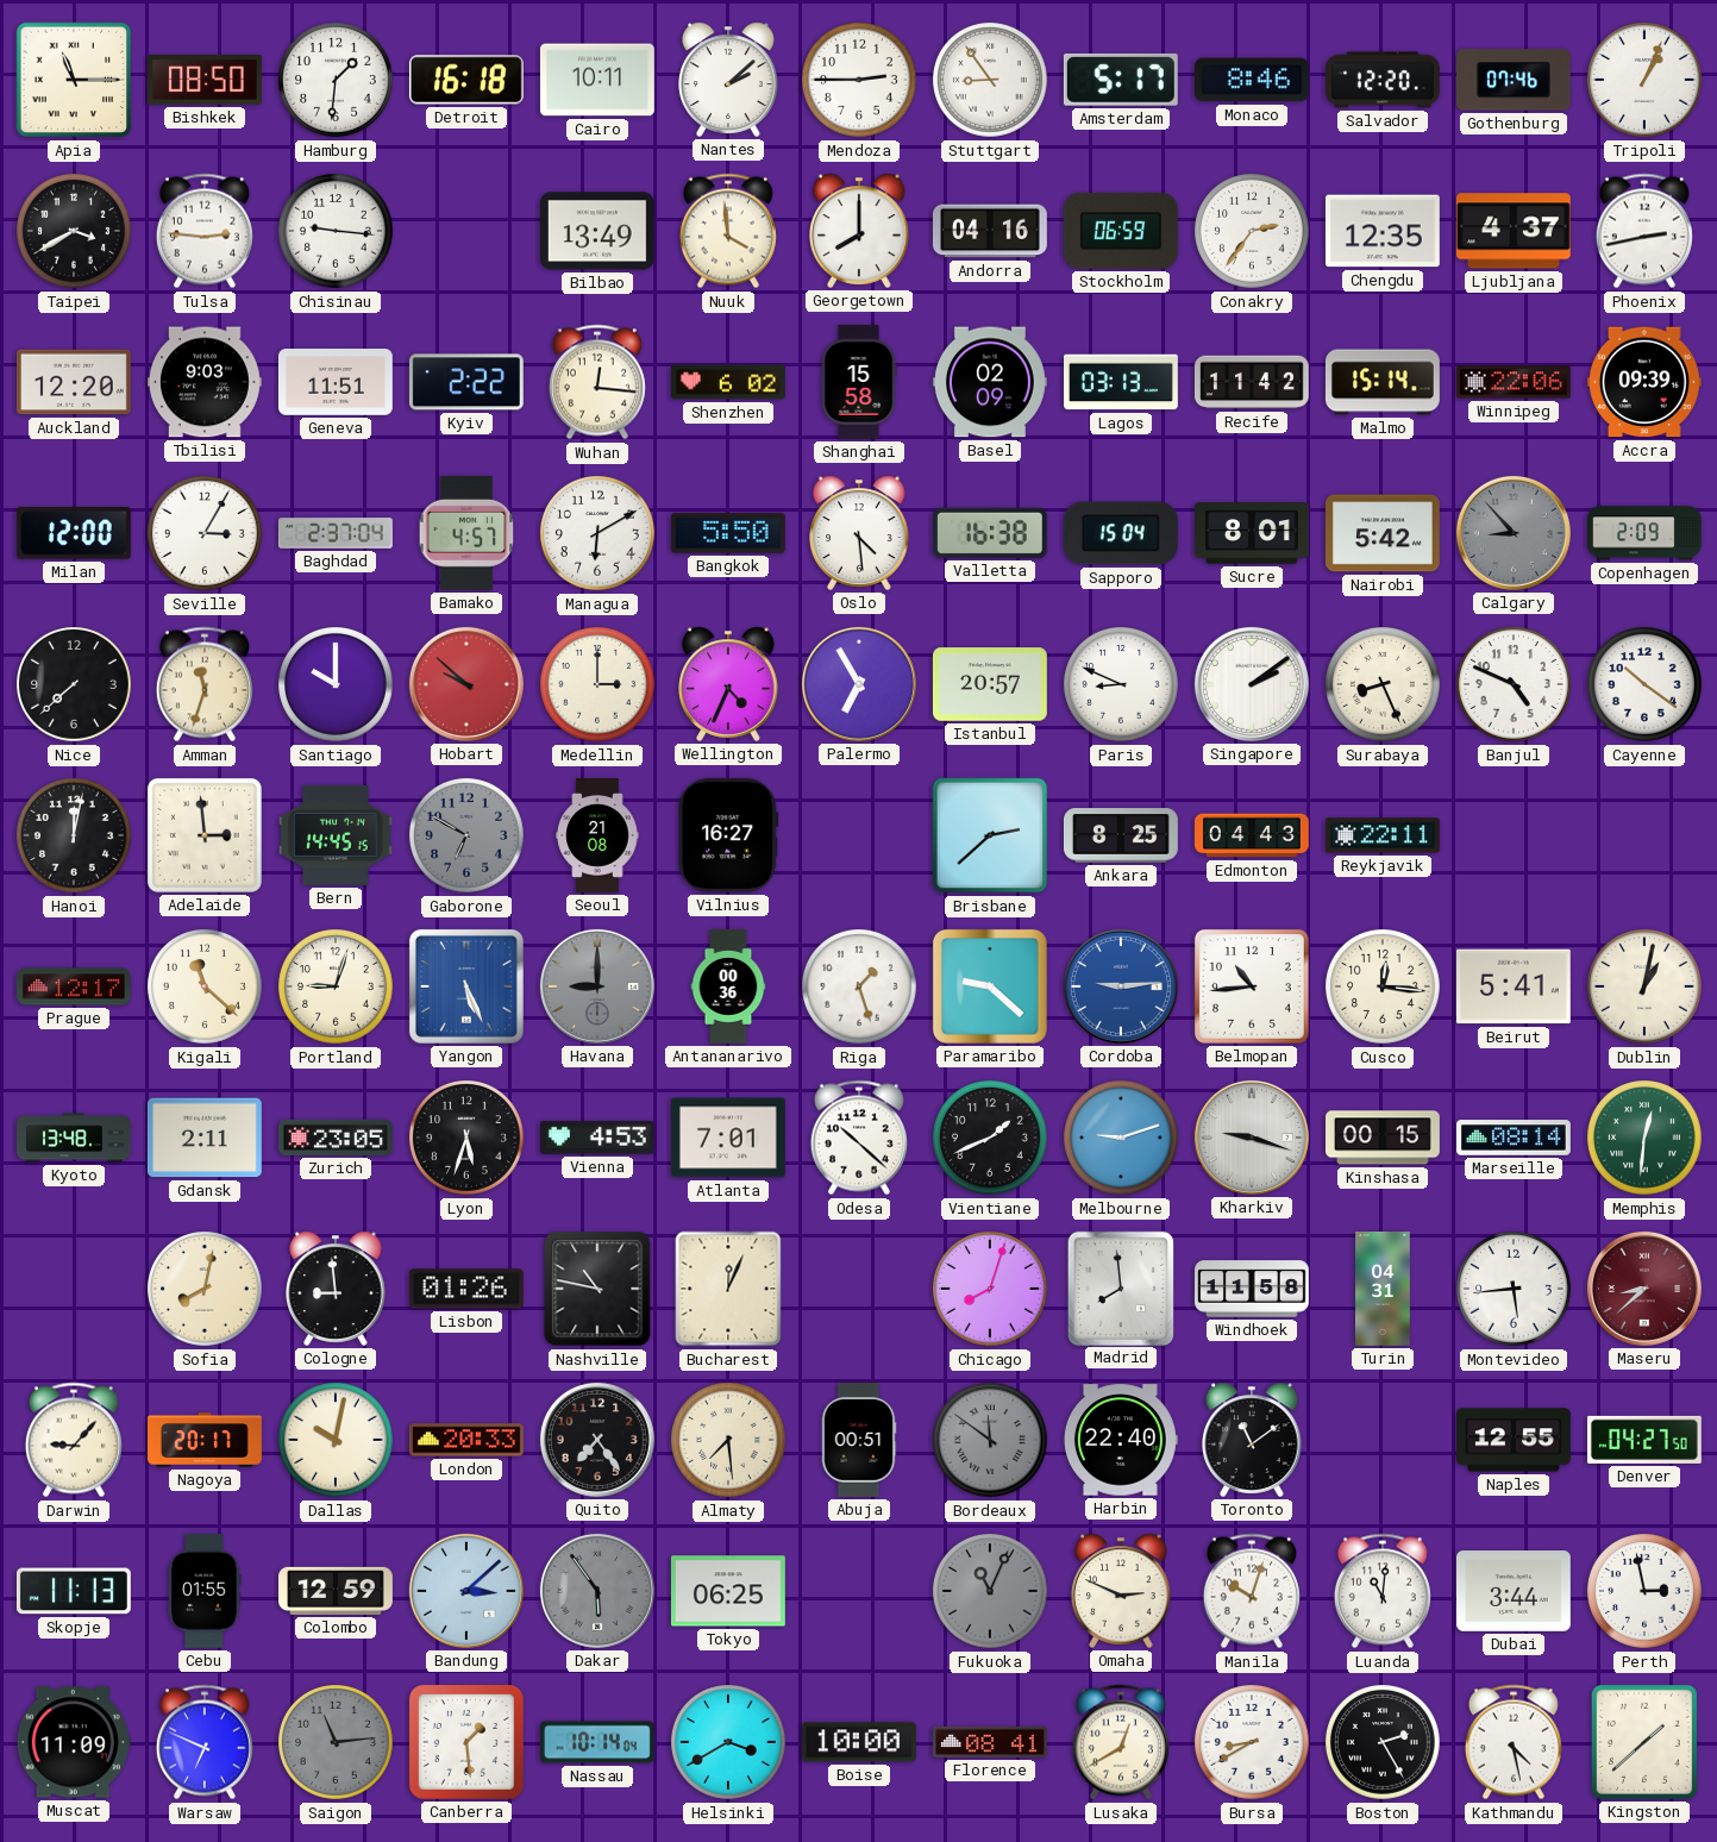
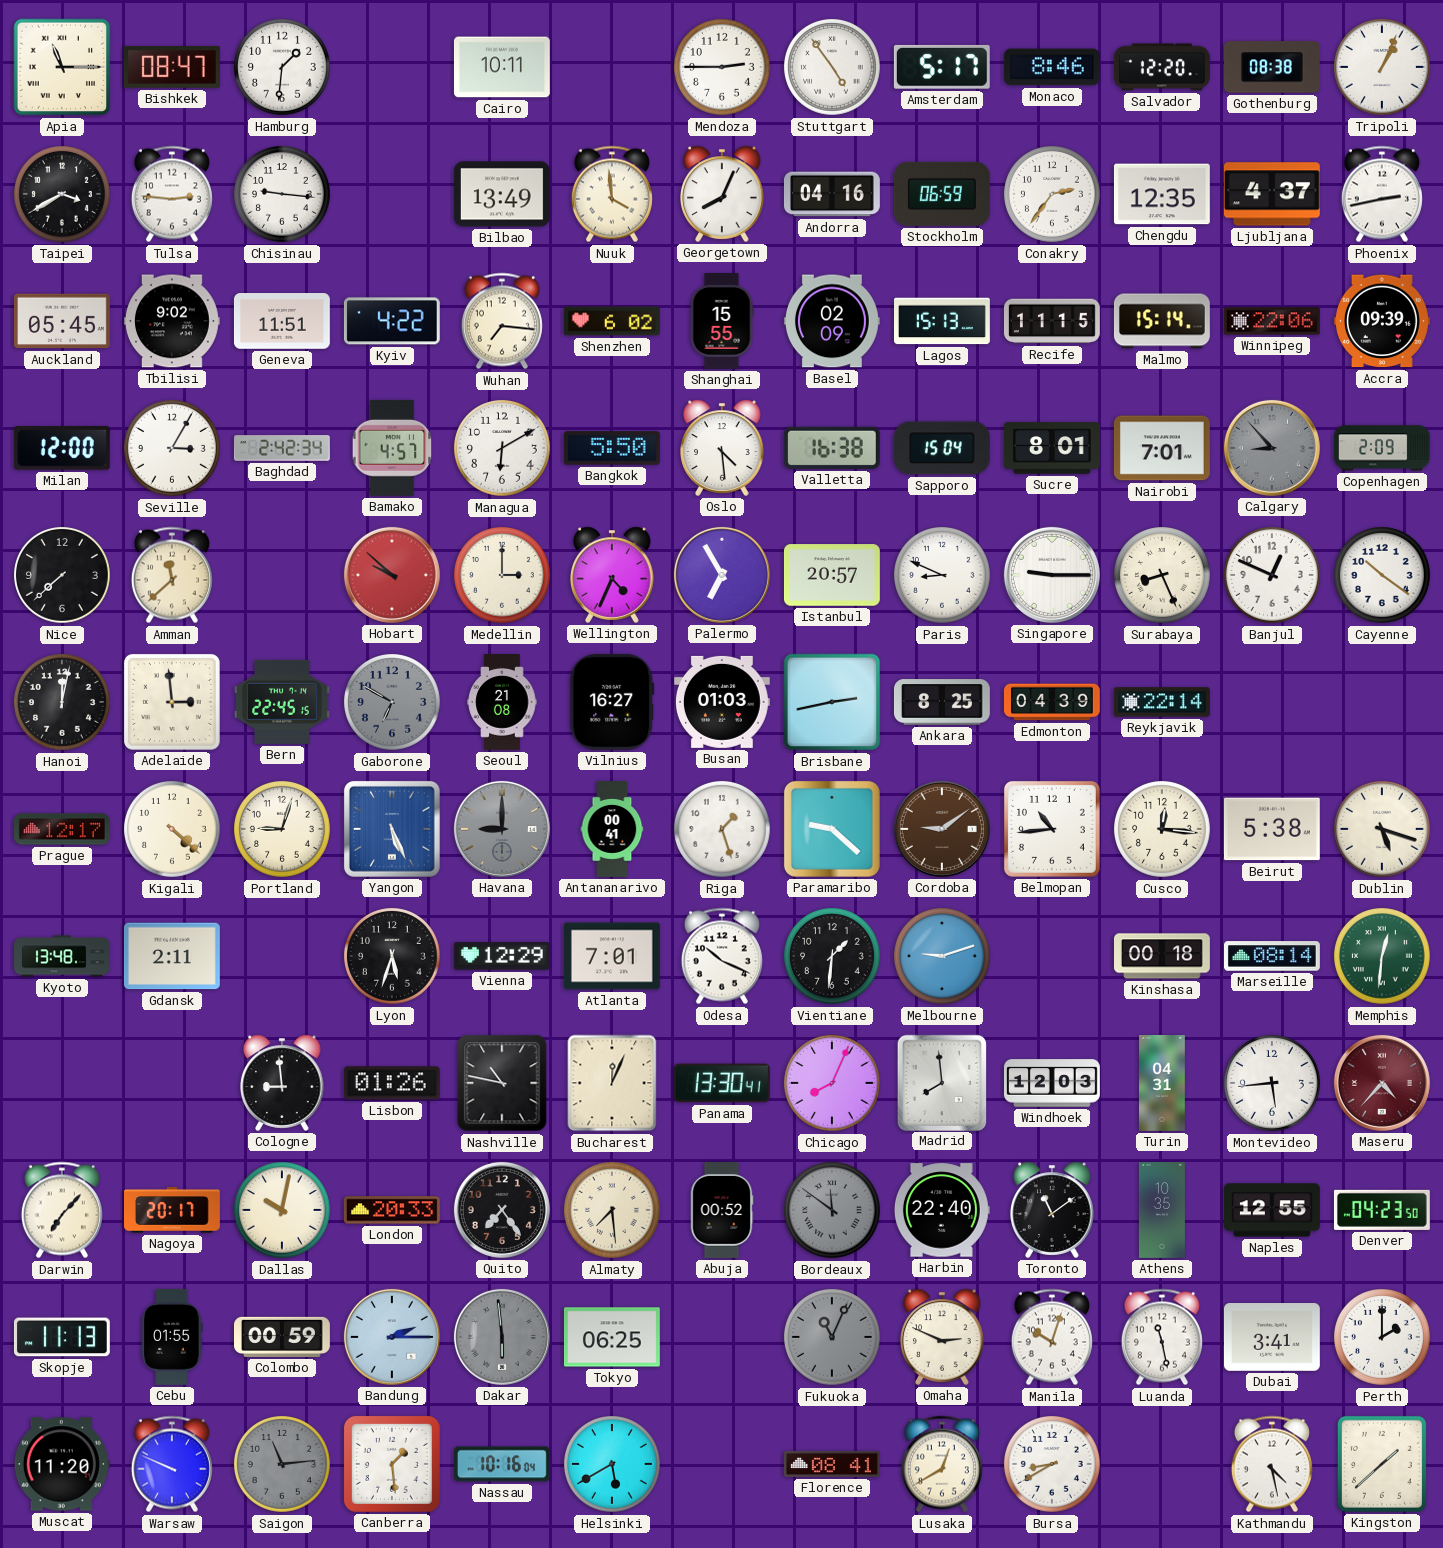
Bishkek: 08:50 -> 08:47
Detroit: 16:18 -> none
Nantes: 2:08 -> none
Stuttgart: 8:54 -> 4:54
Gothenburg: 07:46 -> 08:38
Georgetown: 8:00 -> 8:04
Auckland: 12:20 -> 05:45
Tbilisi: 9:03 -> 9:02
Kyiv: 2:22 -> 4:22
Wuhan: 12:16 -> 7:16
Shanghai: 15:58 -> 15:55
Lagos: 03:13 -> 15:13
Recife: 11:42 -> 11:15
Baghdad: 2:37 -> 2:42
Nairobi: 5:42 -> 7:01
Amman: 11:33 -> 11:38
Santiago: 10:00 -> none
Singapore: 2:09 -> 9:15
Banjul: 4:49 -> 12:49
Bern: 14:45 -> 22:45
Busan: none -> 01:03
Brisbane: 2:38 -> 2:43
Edmonton: 04:43 -> 04:39
Reykjavik: 22:11 -> 22:14
Kigali: 11:22 -> 4:22
Antananarivo: 00:36 -> 00:41
Cordoba: 9:14 -> 9:09
Cordoba dial: blue -> brown
Beirut: 5:41 -> 5:38
Dublin: 1:02 -> 5:18
Zurich: 23:05 -> none
Vienna: 4:53 -> 12:29
Odesa: 10:22 -> 10:19
Vientiane: 1:41 -> 1:31
Kharkiv: 9:18 -> none
Kinshasa: 00:15 -> 00:18
Sofia: 8:02 -> none
Panama: none -> 13:30
Chicago: 8:03 -> 8:04
Windhoek: 11:58 -> 12:03
Maseru: 8:38 -> 4:37
Darwin: 9:07 -> 7:07
Abuja: 00:51 -> 00:52
Athens: none -> 10:35
Denver: 04:27 -> 04:23
Colombo: 12:59 -> 00:59
Bandung: 3:08 -> 2:15
Dakar: 5:54 -> 5:59
Luanda: 11:01 -> 11:28
Dubai: 3:44 -> 3:41
Perth: 2:58 -> 2:00
Muscat: 11:09 -> 11:20
Warsaw: 6:49 -> 9:49
Nassau: 10:14 -> 10:16
Helsinki: 3:40 -> 5:40
Boise: 10:00 -> none
Boston: 2:25 -> none
